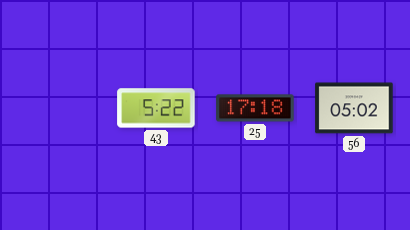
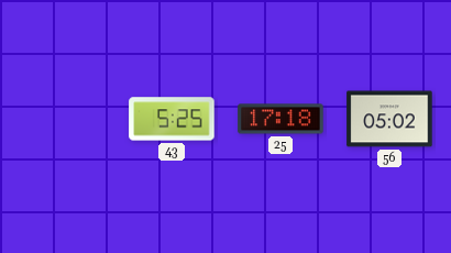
43: 5:22 -> 5:25
